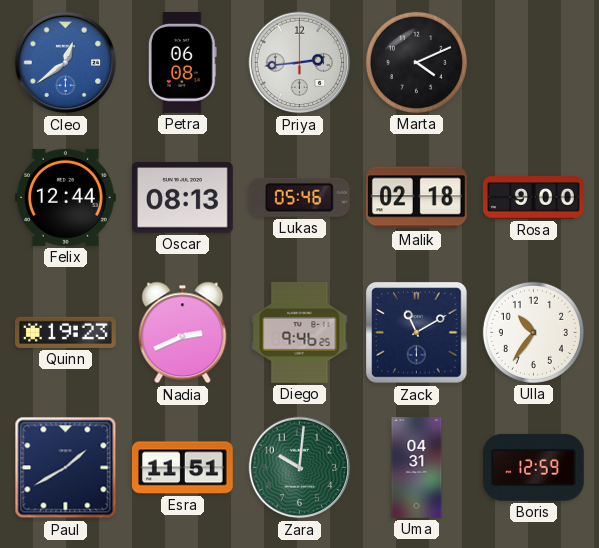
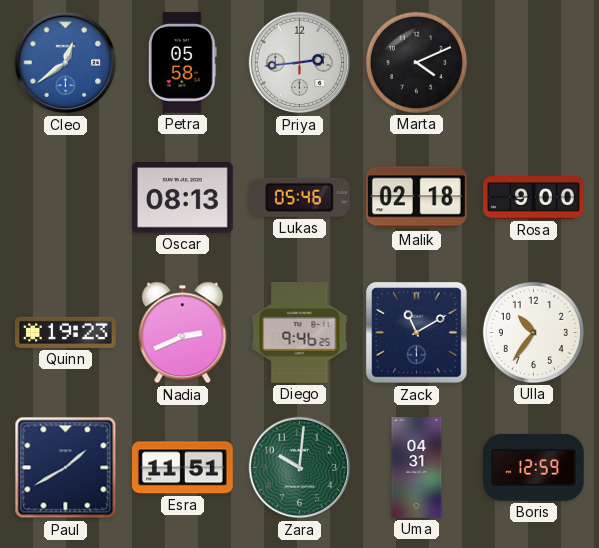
Petra: 06:08 -> 05:58
Felix: 12:44 -> none
